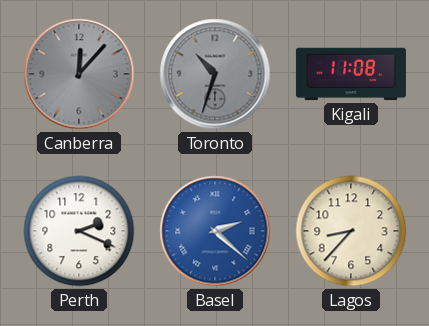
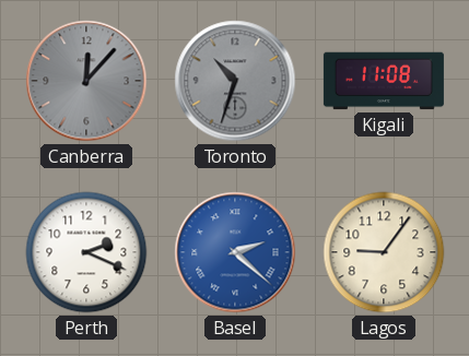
Lagos: 8:37 -> 9:06
